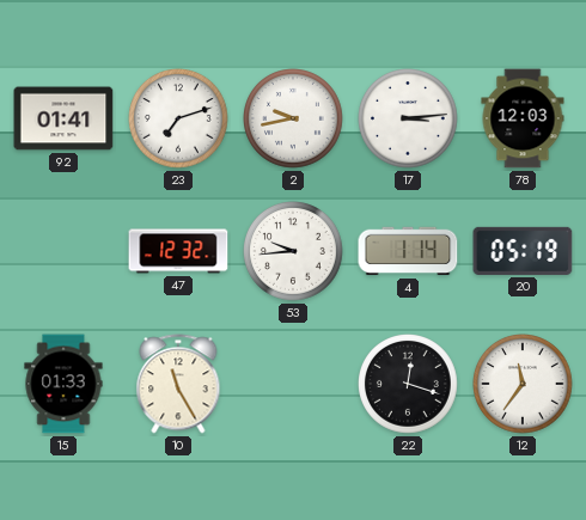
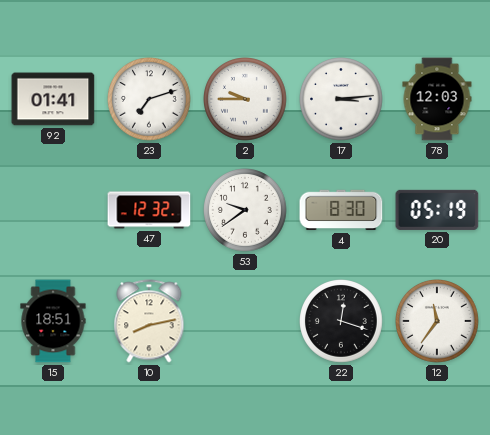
2: 9:43 -> 9:45
53: 9:44 -> 9:39
4: 1:14 -> 8:30
15: 01:33 -> 18:51
10: 11:25 -> 8:13
